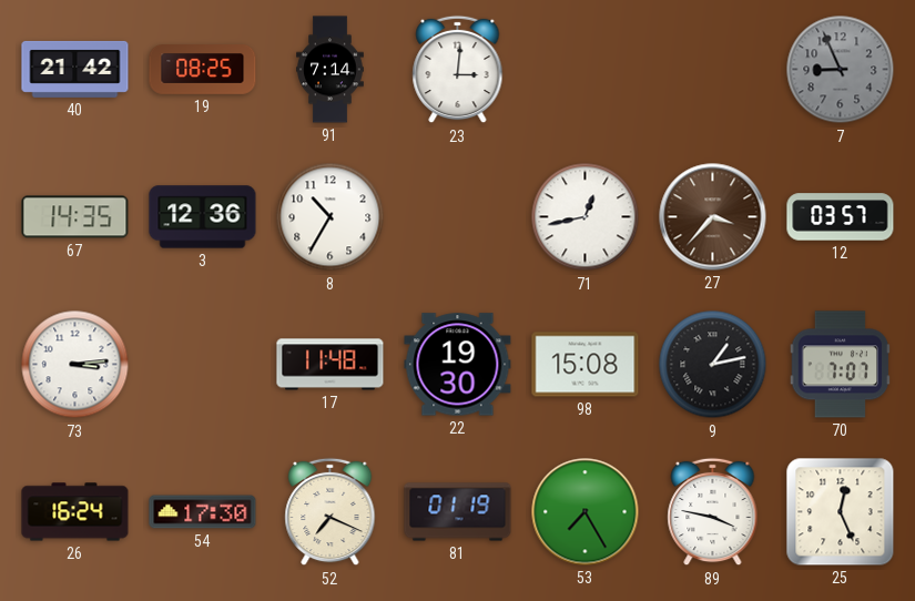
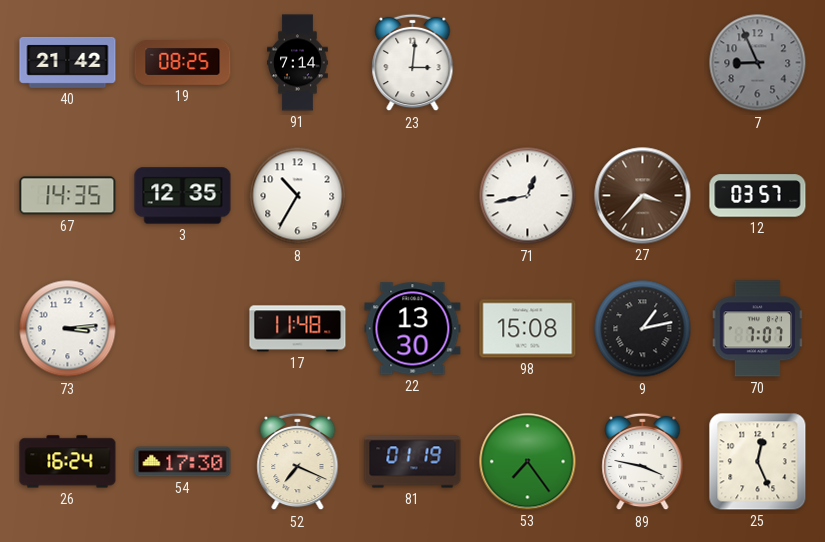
3: 12:36 -> 12:35
22: 19:30 -> 13:30
53: 7:25 -> 7:24
